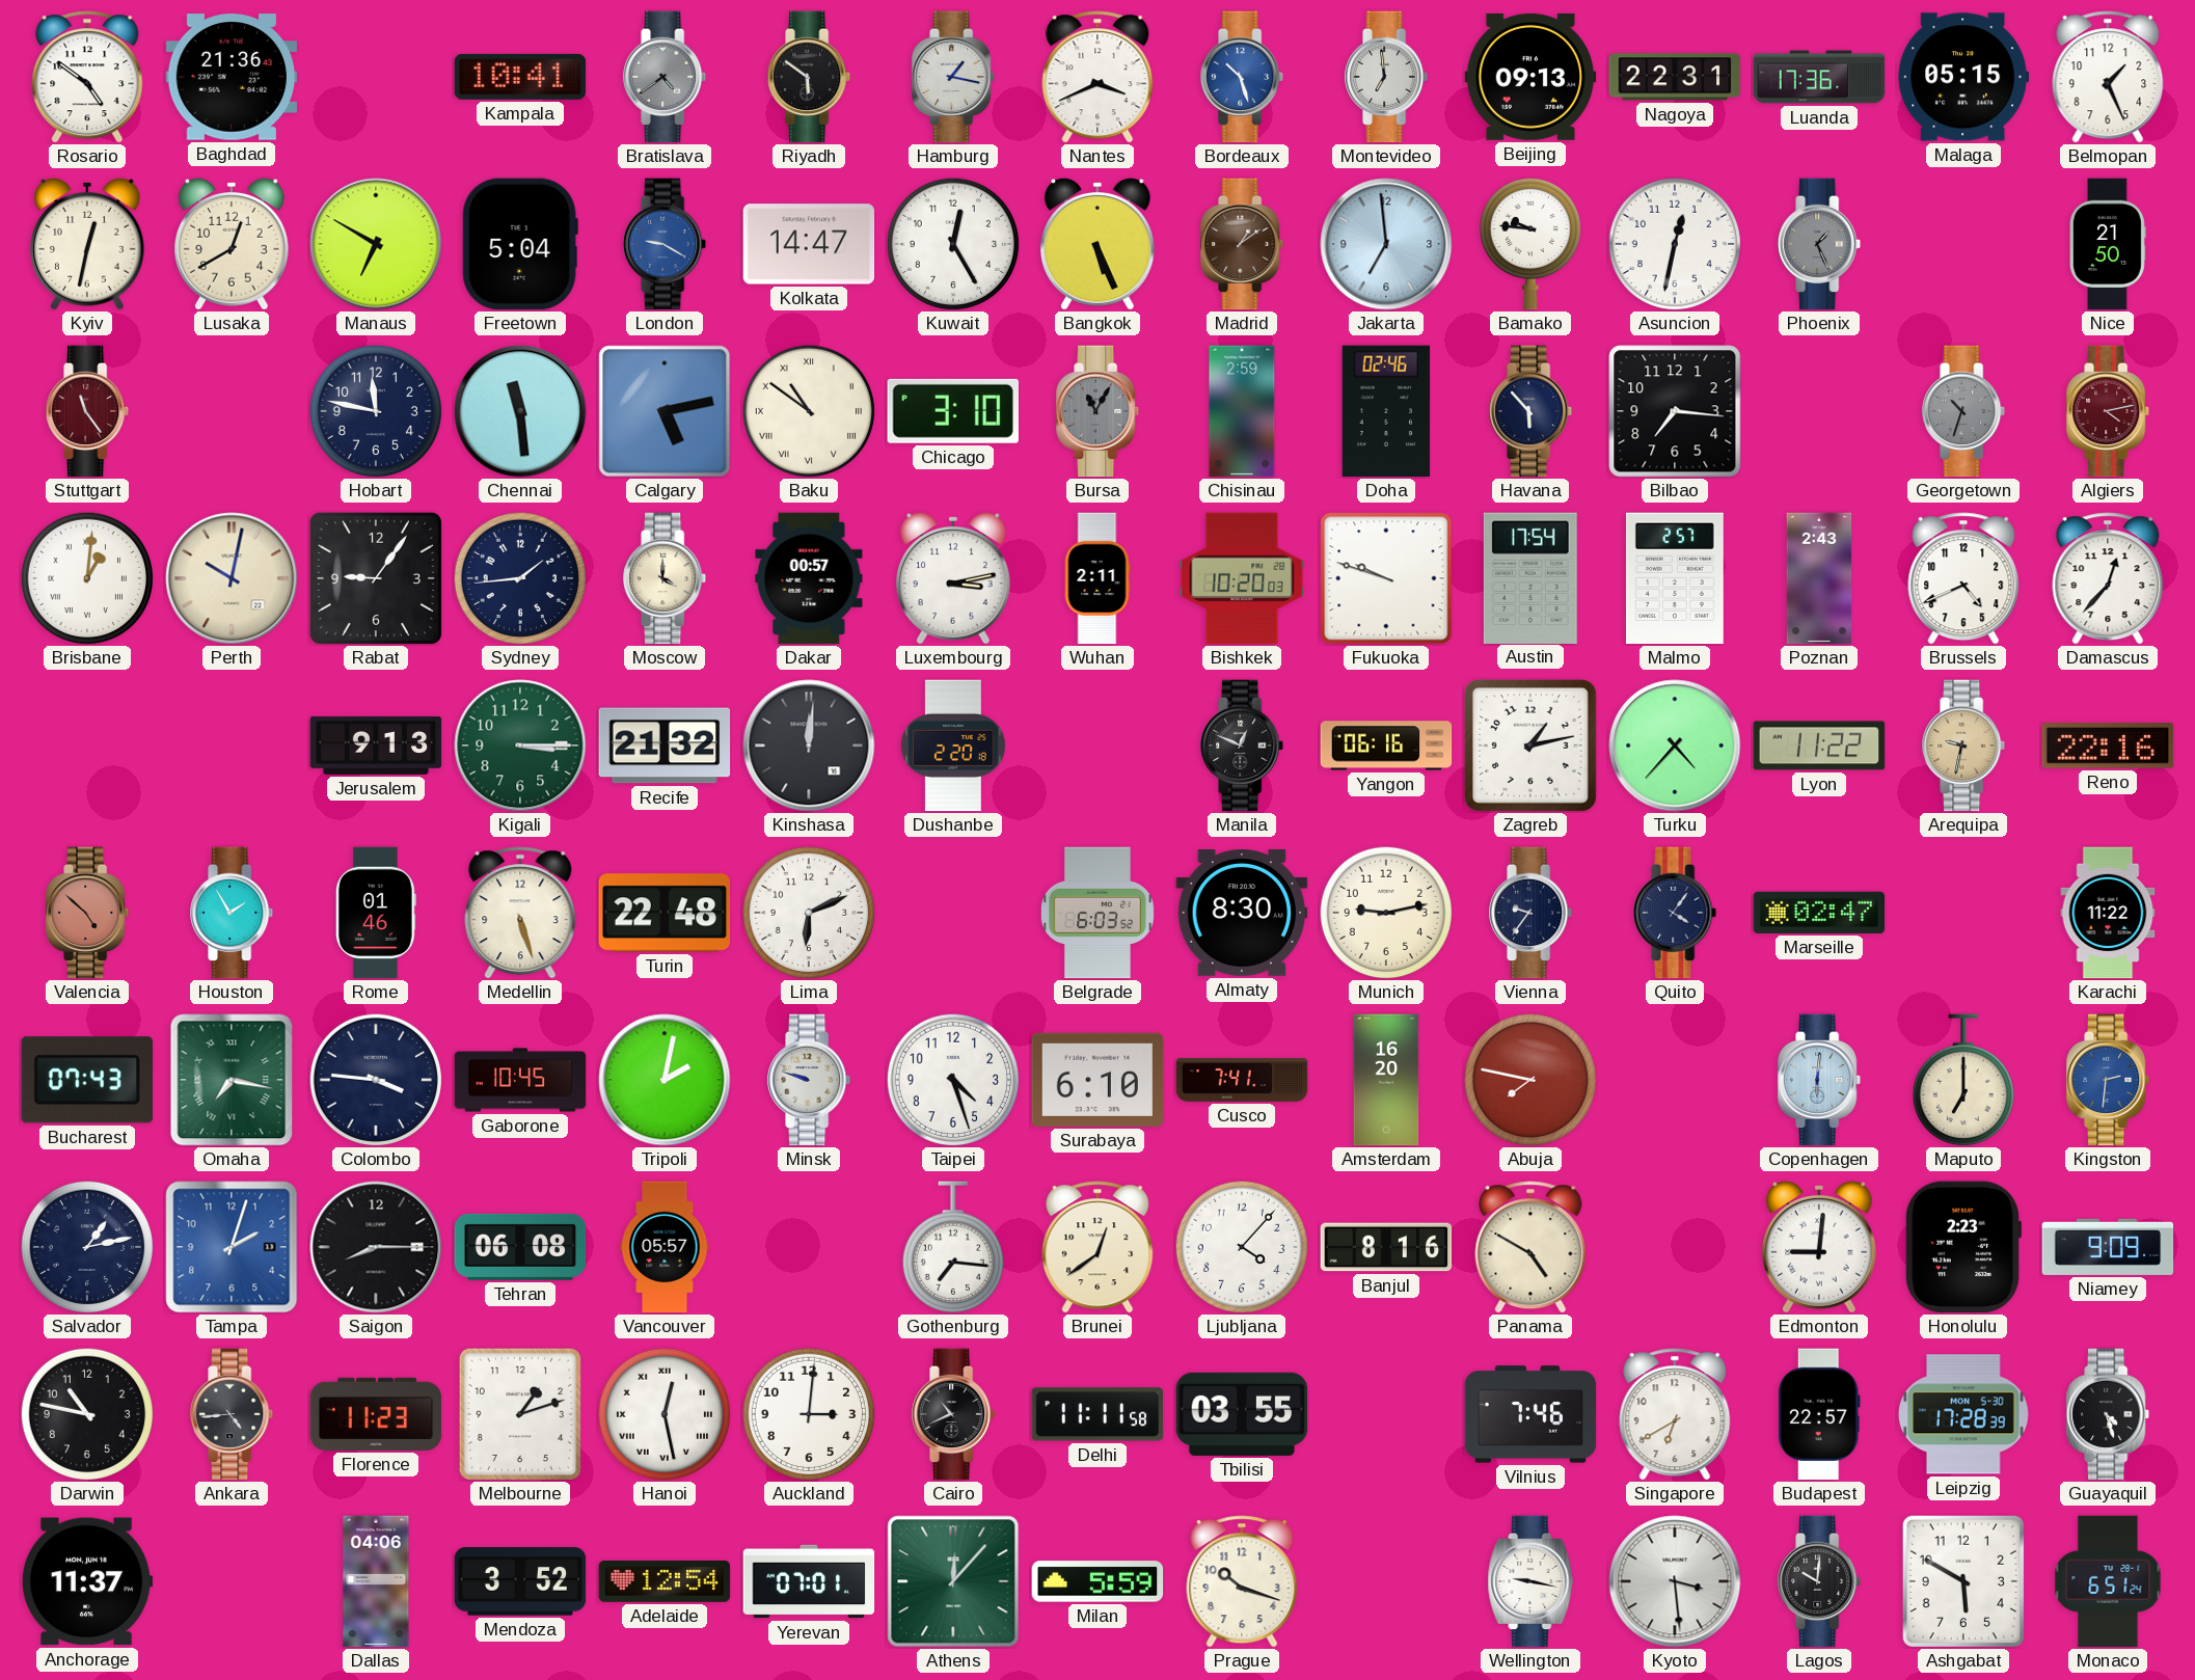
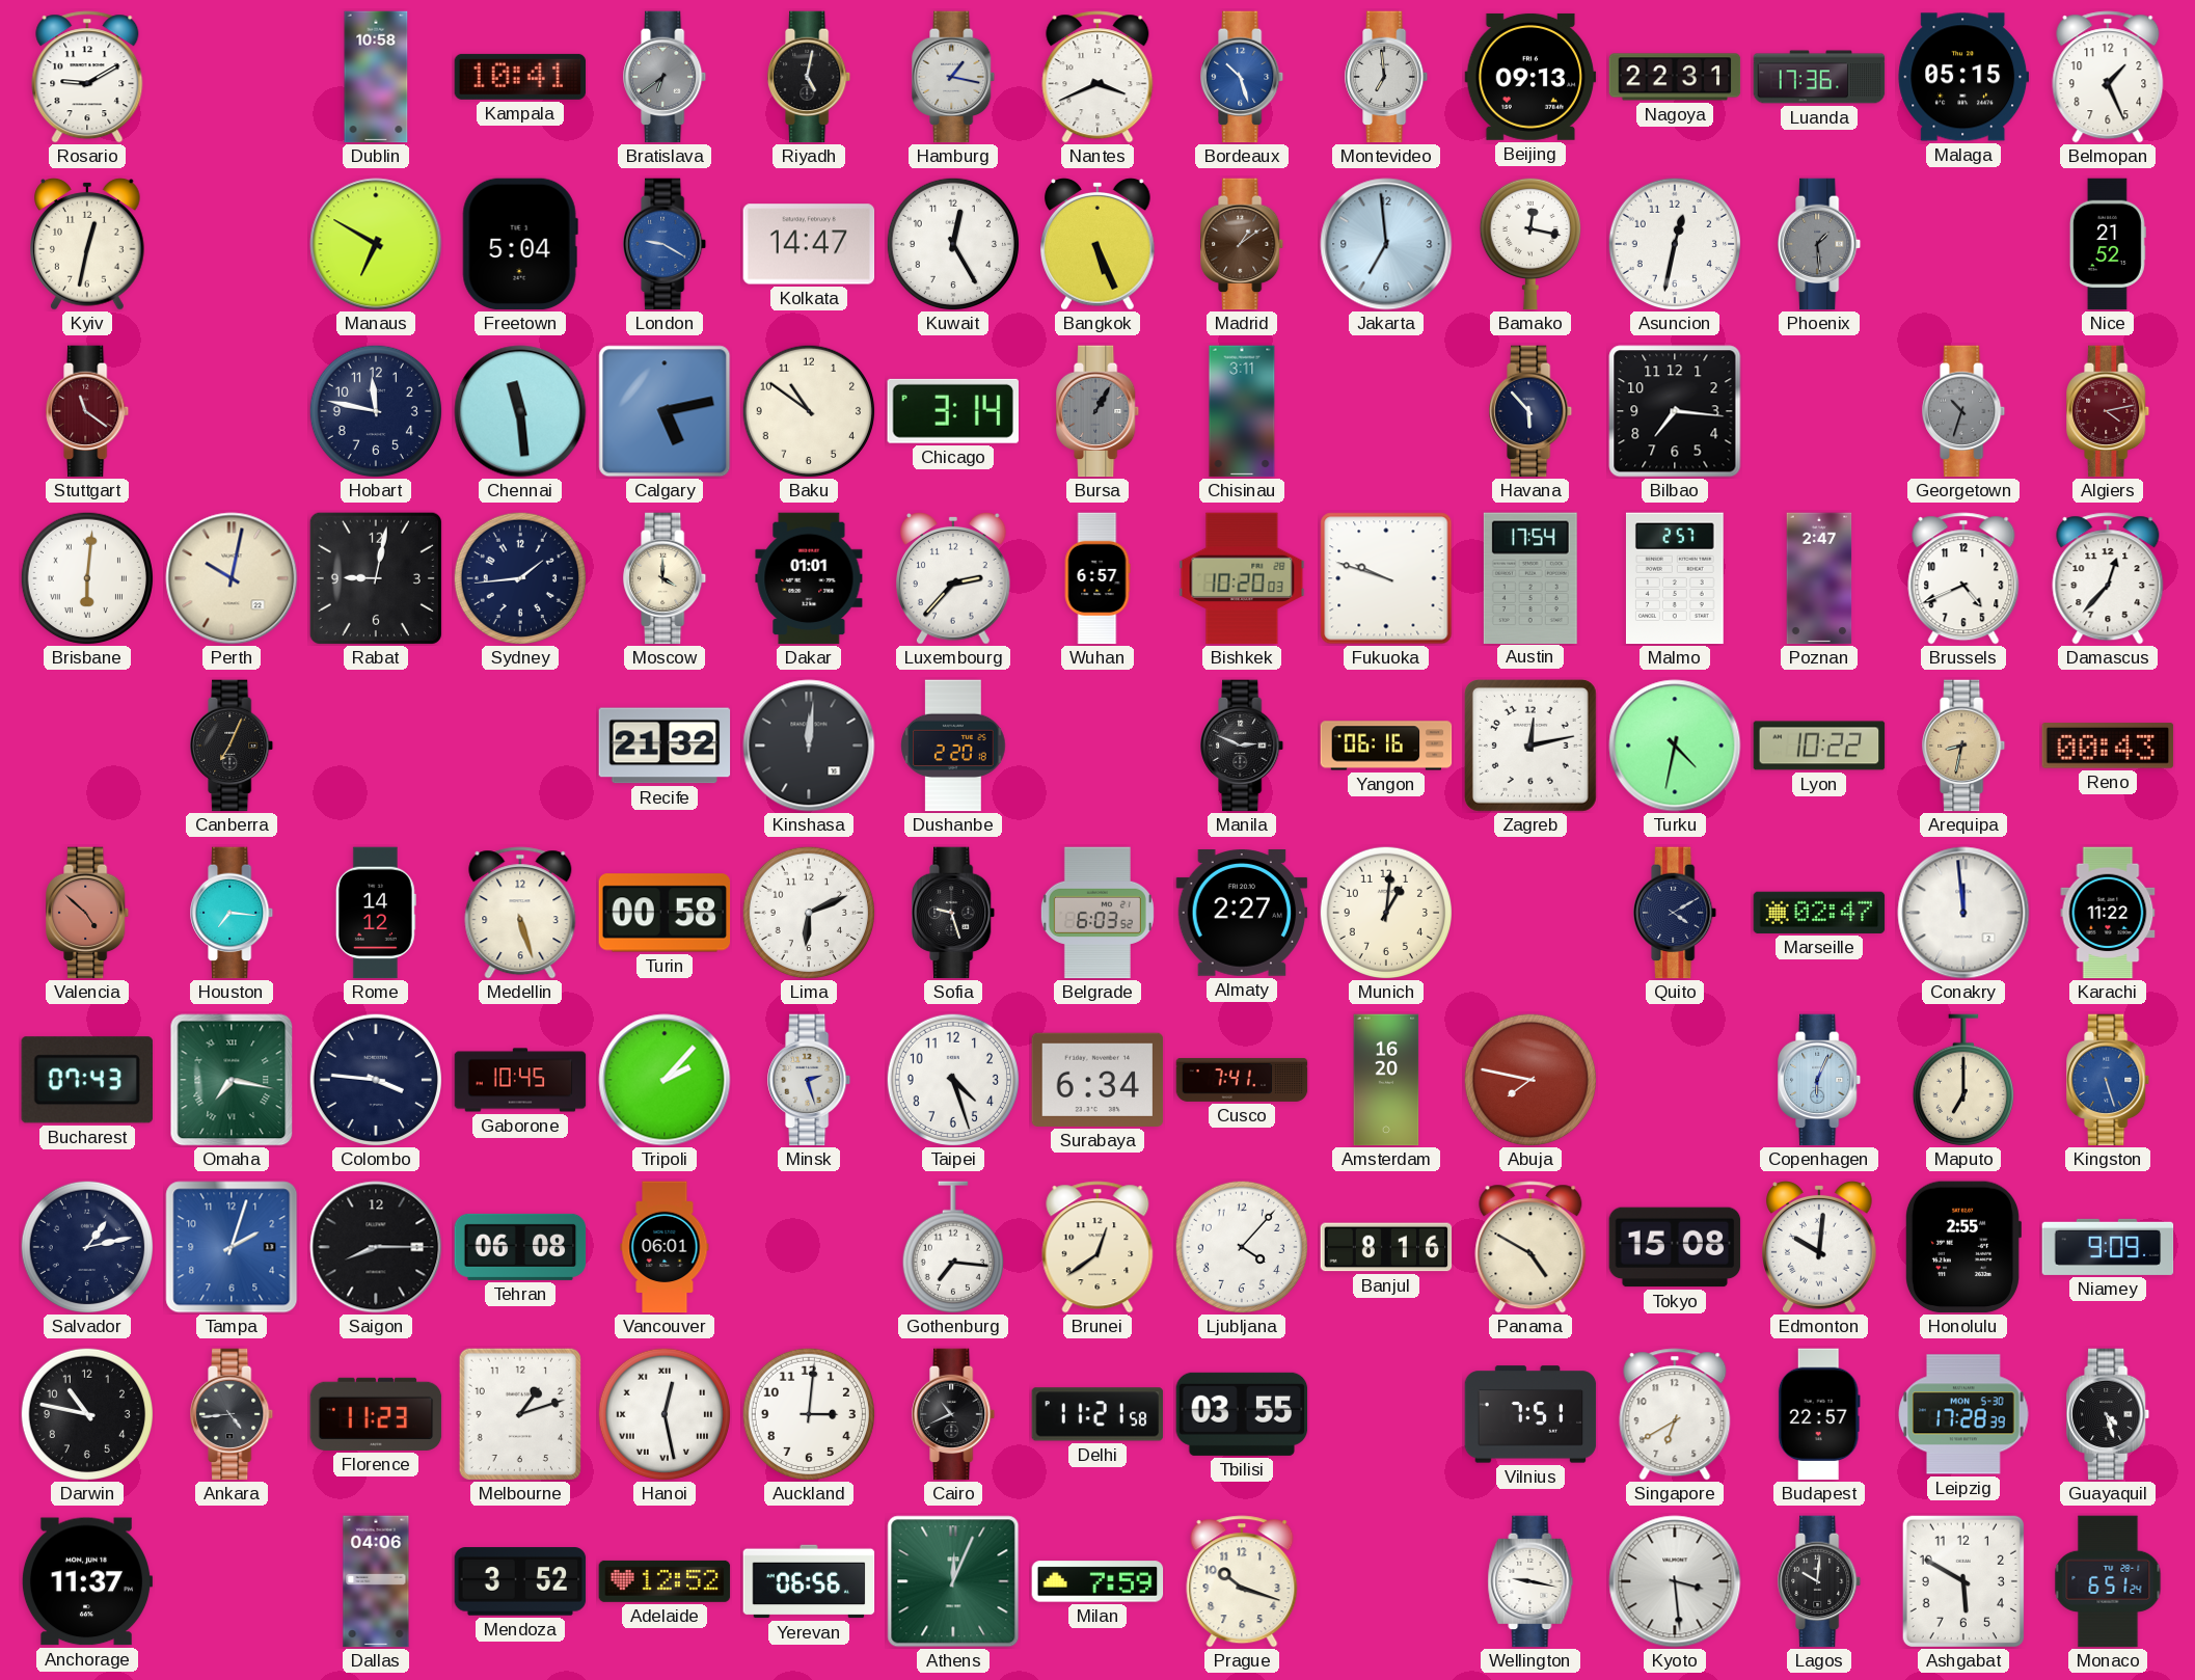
Rosario: 4:51 -> 9:10
Baghdad: 21:36 -> none
Dublin: none -> 10:58
Bratislava: 4:39 -> 6:39
Riyadh: 5:51 -> 5:02
Lusaka: 12:40 -> none
Bamako: 9:46 -> 12:17
Phoenix: 1:26 -> 1:29
Nice: 21:50 -> 21:52
Stuttgart: 11:24 -> 11:21
Baku numerals: Roman -> Arabic
Chicago: 3:10 -> 3:14
Bursa: 11:05 -> 1:05
Chisinau: 2:59 -> 3:11
Doha: 02:46 -> none
Brisbane: 1:01 -> 6:01
Rabat: 9:06 -> 9:02
Dakar: 00:57 -> 01:01
Luxembourg: 3:13 -> 2:37
Wuhan: 2:11 -> 6:57
Poznan: 2:43 -> 2:47
Canberra: none -> 7:04
Jerusalem: 9:13 -> none
Kigali: 3:15 -> none
Manila: 12:49 -> 2:49
Zagreb: 1:13 -> 12:13
Turku: 4:37 -> 4:32
Lyon: 11:22 -> 10:22
Arequipa: 9:32 -> 8:32
Reno: 22:16 -> 00:43
Houston: 1:55 -> 7:16
Rome: 01:46 -> 14:12
Turin: 22:48 -> 00:58
Sofia: none -> 9:27
Almaty: 8:30 -> 2:27
Munich: 9:13 -> 1:01
Vienna: 9:36 -> none
Quito: 4:06 -> 4:10
Conakry: none -> 11:59
Tripoli: 2:02 -> 2:07
Minsk: 9:48 -> 2:27
Surabaya: 6:10 -> 6:34
Copenhagen: 6:01 -> 6:04
Kingston: 2:31 -> 5:27
Vancouver: 05:57 -> 06:01
Tokyo: none -> 15:08
Edmonton: 9:01 -> 10:01
Honolulu: 2:23 -> 2:55
Delhi: 11:11 -> 11:21
Vilnius: 7:46 -> 7:51
Adelaide: 12:54 -> 12:52
Yerevan: 07:01 -> 06:56
Athens: 12:07 -> 12:04
Milan: 5:59 -> 7:59
